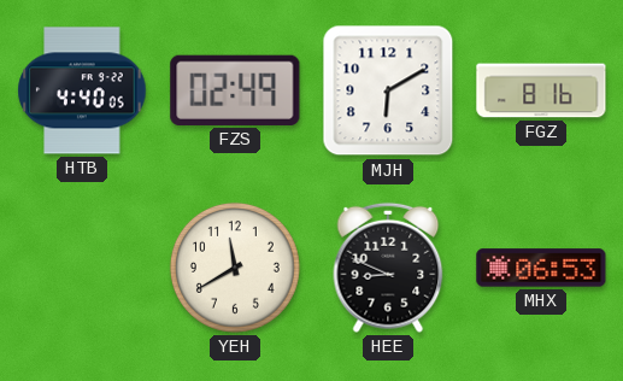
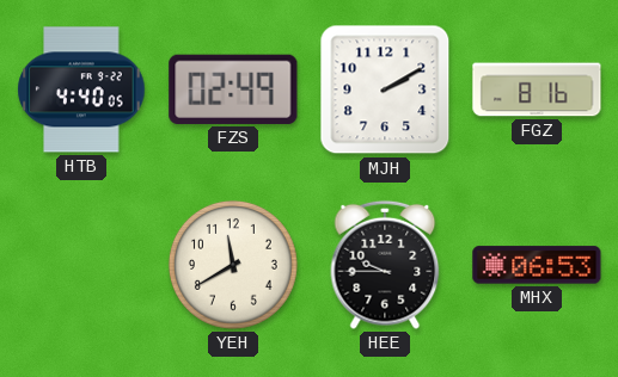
MJH: 6:10 -> 2:10
HEE: 8:49 -> 9:45
